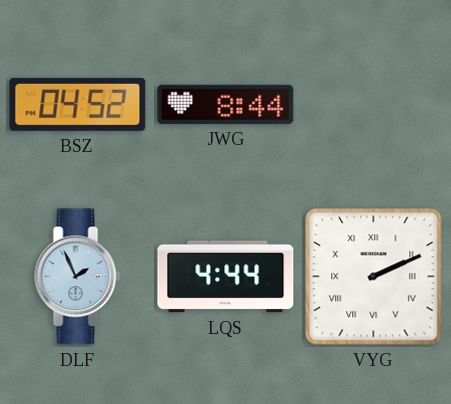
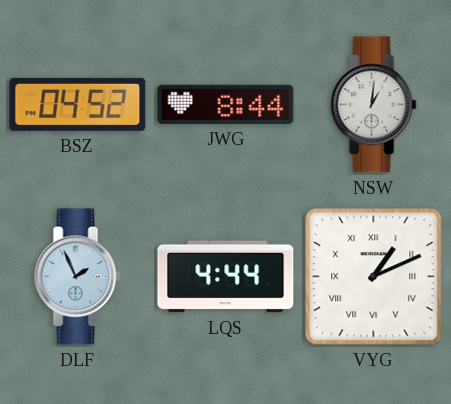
NSW: none -> 1:01
VYG: 2:11 -> 1:11
